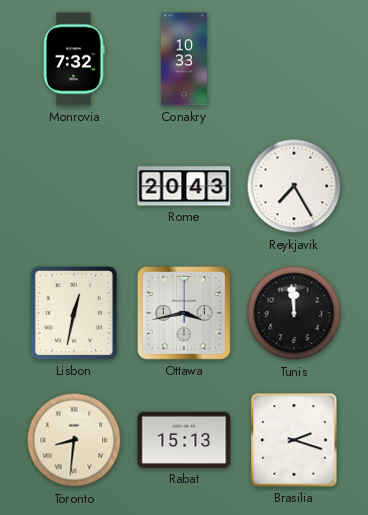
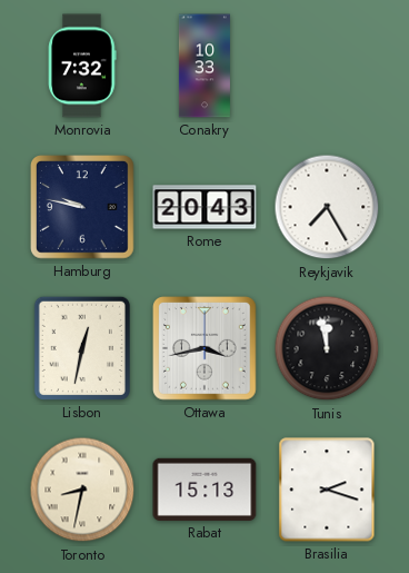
Hamburg: none -> 9:47
Tunis: 11:59 -> 11:58
Toronto: 8:31 -> 8:32
